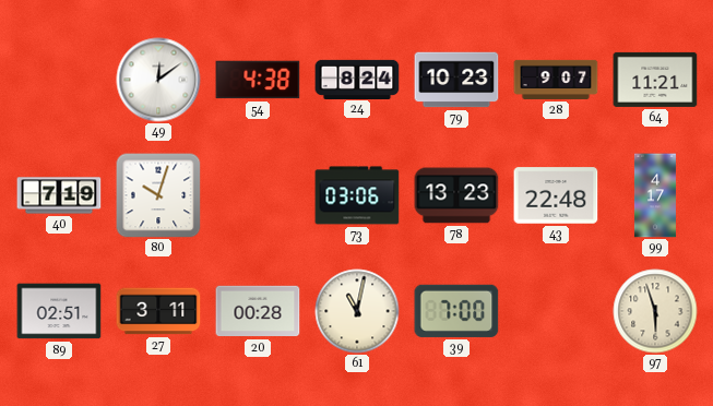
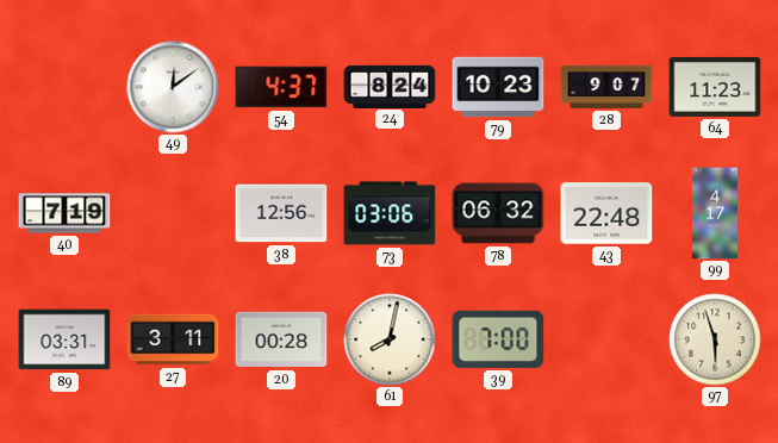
54: 4:38 -> 4:37
64: 11:21 -> 11:23
80: 10:03 -> none
38: none -> 12:56
78: 13:23 -> 06:32
89: 02:51 -> 03:31
61: 11:02 -> 8:02
